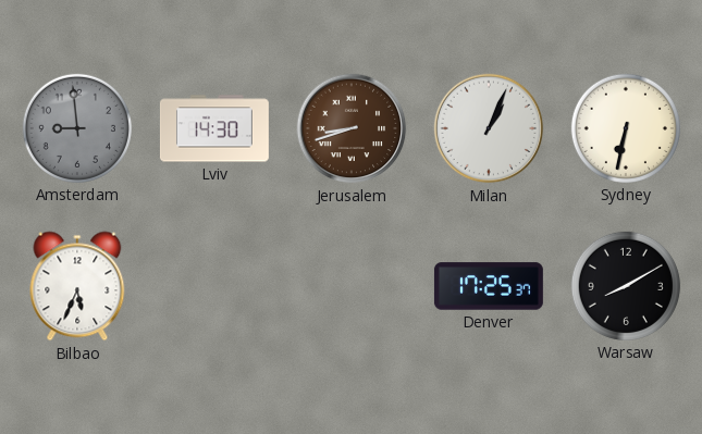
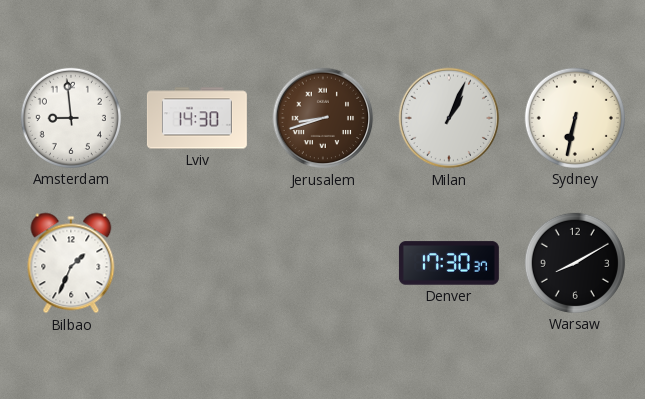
Amsterdam dial: grey -> white
Bilbao: 5:34 -> 1:34
Denver: 17:25 -> 17:30
